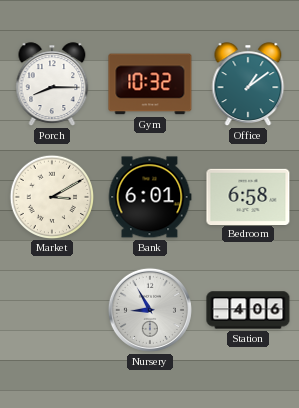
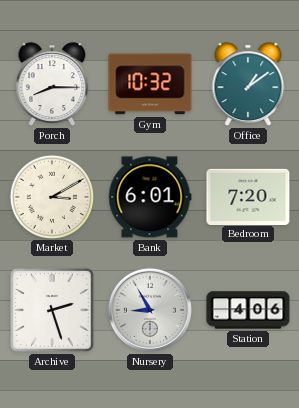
Bedroom: 6:58 -> 7:20
Archive: none -> 2:27
